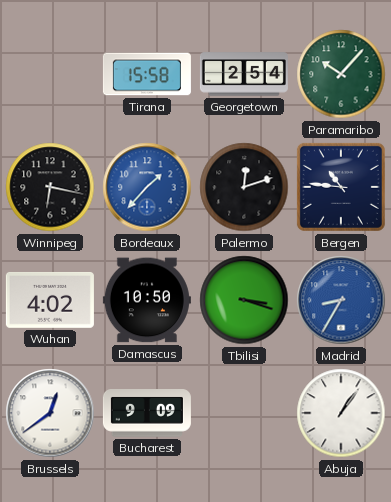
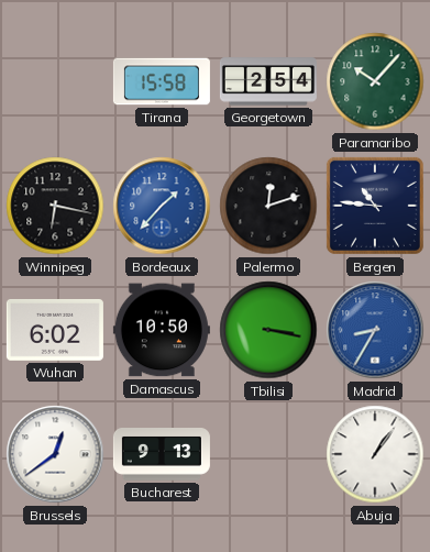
Wuhan: 4:02 -> 6:02
Tbilisi: 3:18 -> 3:17
Bucharest: 9:09 -> 9:13
